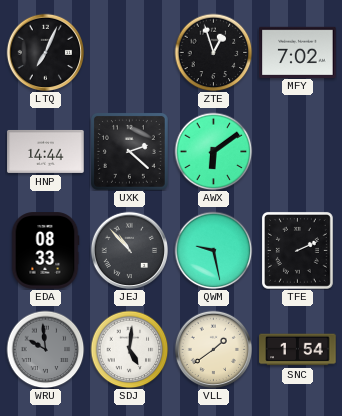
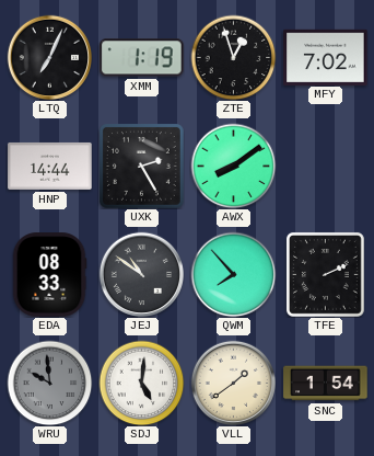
XMM: none -> 1:19
UXK: 2:22 -> 2:25
AWX: 6:09 -> 8:09
JEJ: 10:53 -> 10:51
QWM: 9:28 -> 7:53
